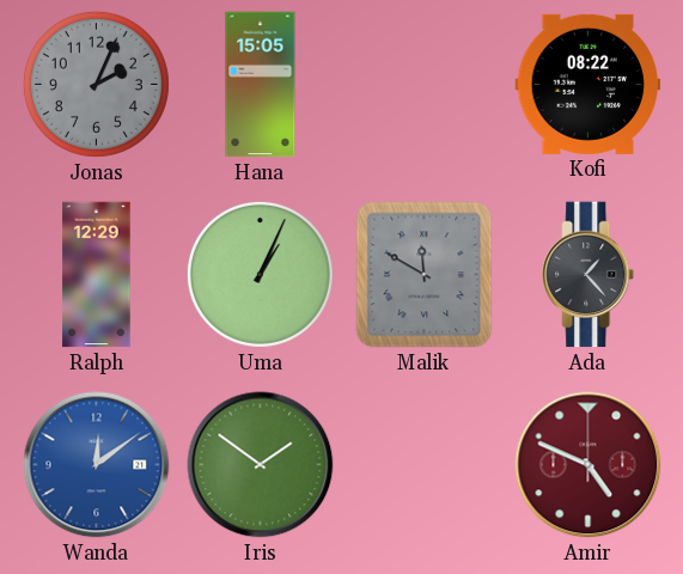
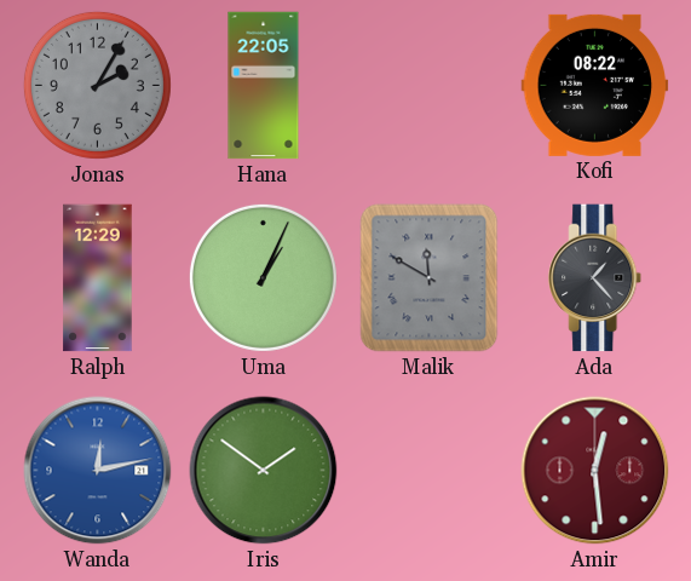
Jonas: 2:04 -> 2:05
Hana: 15:05 -> 22:05
Wanda: 12:09 -> 12:13
Amir: 4:49 -> 12:29
